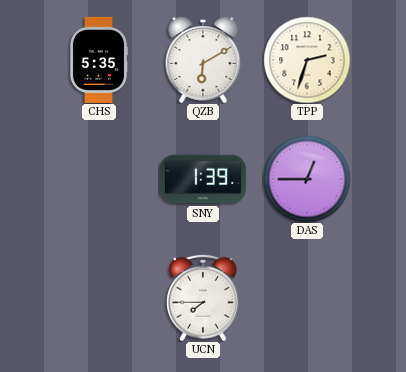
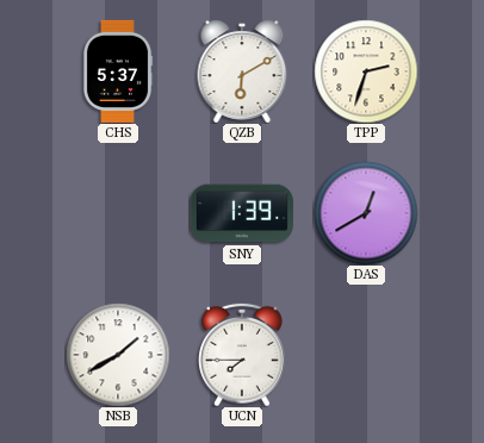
CHS: 5:35 -> 5:37
DAS: 12:45 -> 12:40
NSB: none -> 1:40
